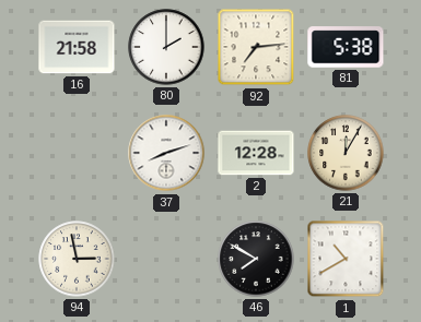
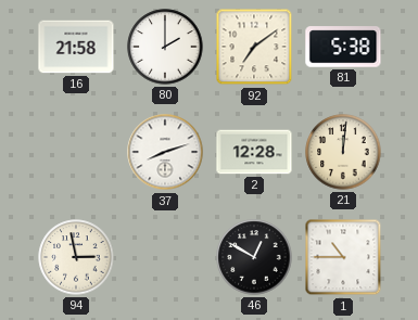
92: 7:14 -> 7:09
21: 12:05 -> 12:01
46: 7:50 -> 12:50
1: 10:40 -> 10:45
